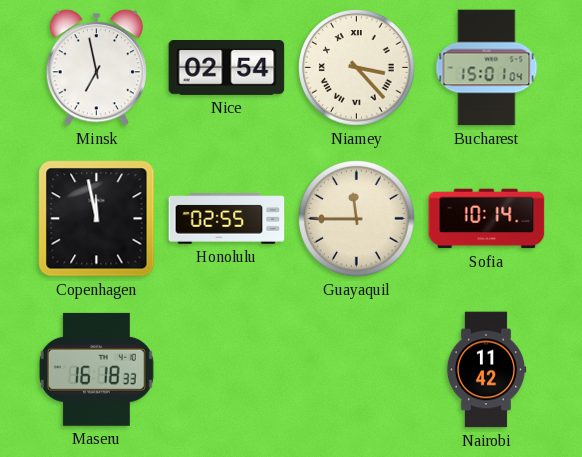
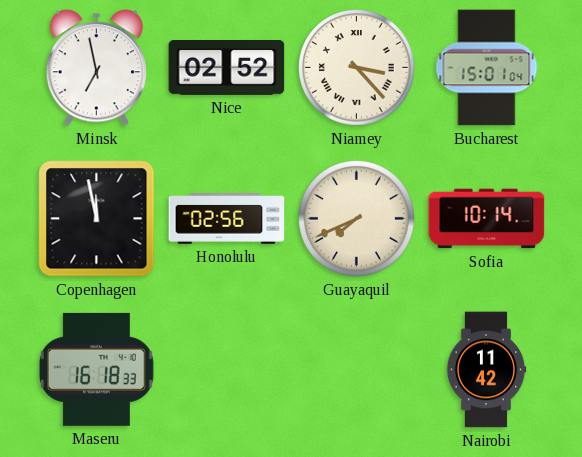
Nice: 02:54 -> 02:52
Honolulu: 02:55 -> 02:56
Guayaquil: 11:45 -> 7:41
